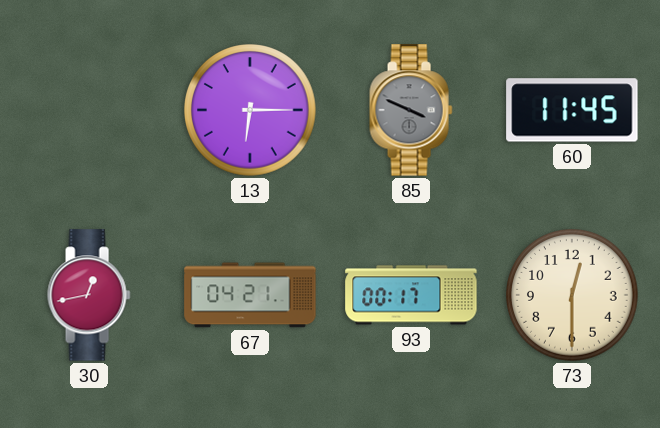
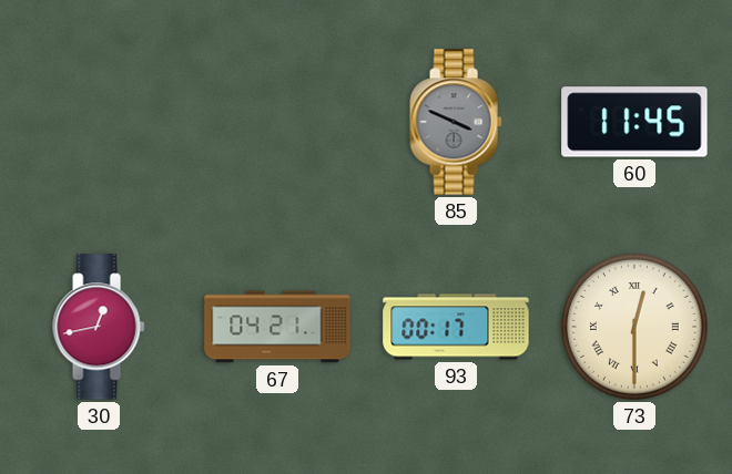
13: 6:15 -> none
73 numerals: Arabic -> Roman
